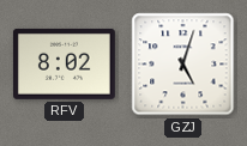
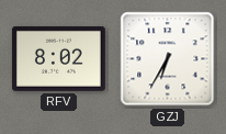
GZJ: 5:03 -> 6:35
